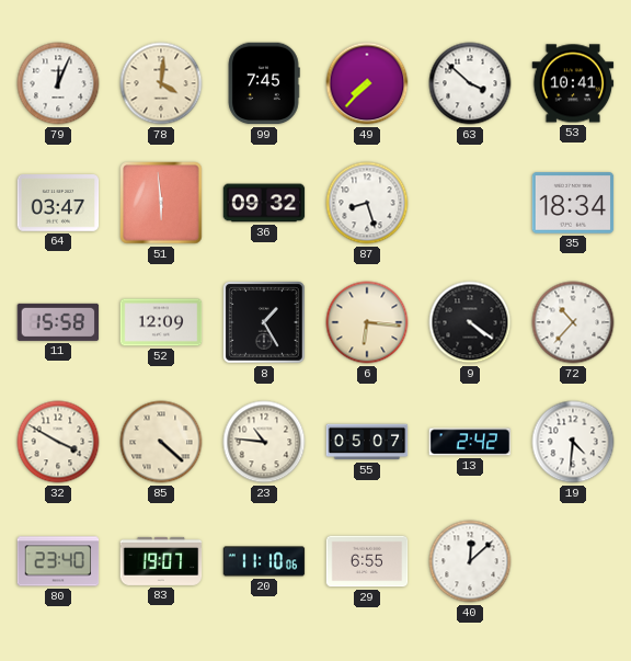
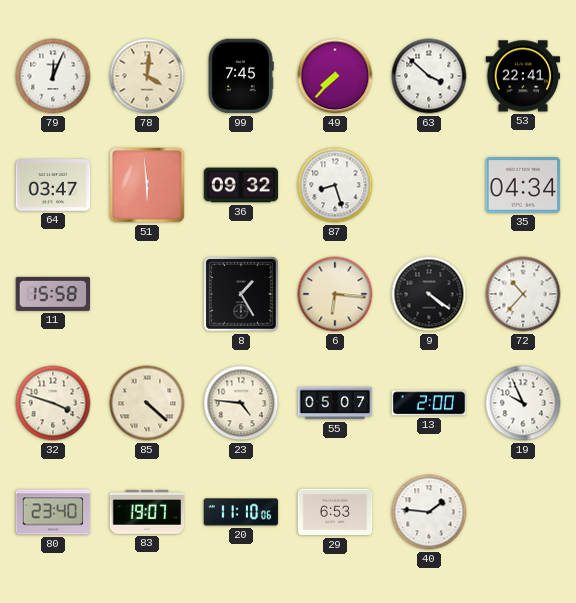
53: 10:41 -> 22:41
35: 18:34 -> 04:34
52: 12:09 -> none
32: 3:50 -> 3:48
23: 10:46 -> 4:46
13: 2:42 -> 2:00
19: 4:31 -> 9:56
29: 6:55 -> 6:53
40: 12:08 -> 1:46
